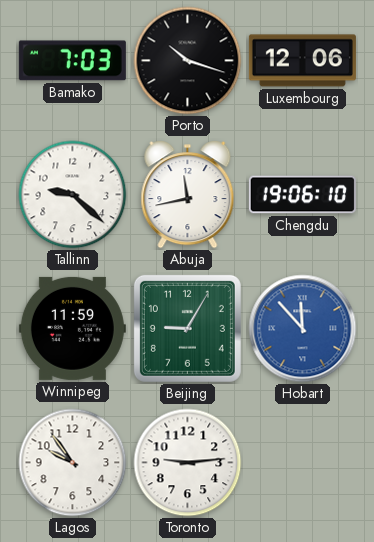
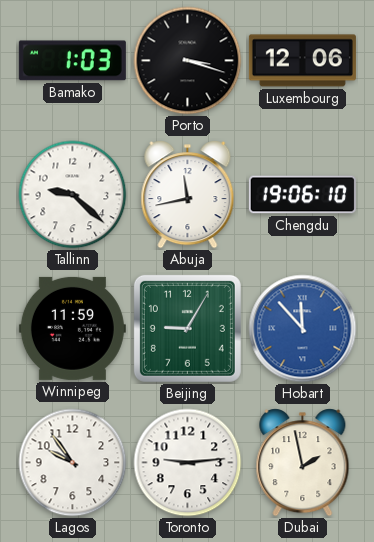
Bamako: 7:03 -> 1:03
Porto: 10:18 -> 3:18
Dubai: none -> 1:58
